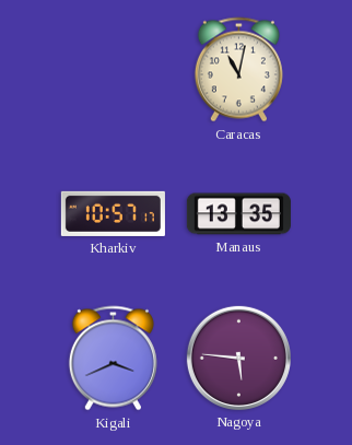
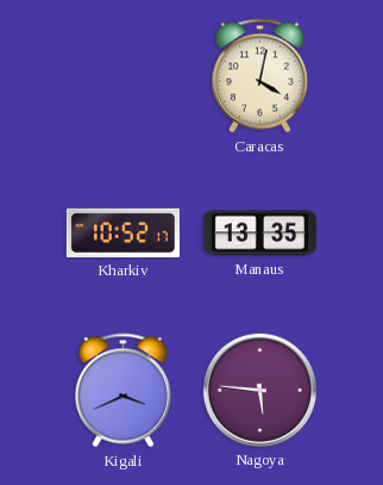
Caracas: 11:02 -> 4:02
Kharkiv: 10:57 -> 10:52
